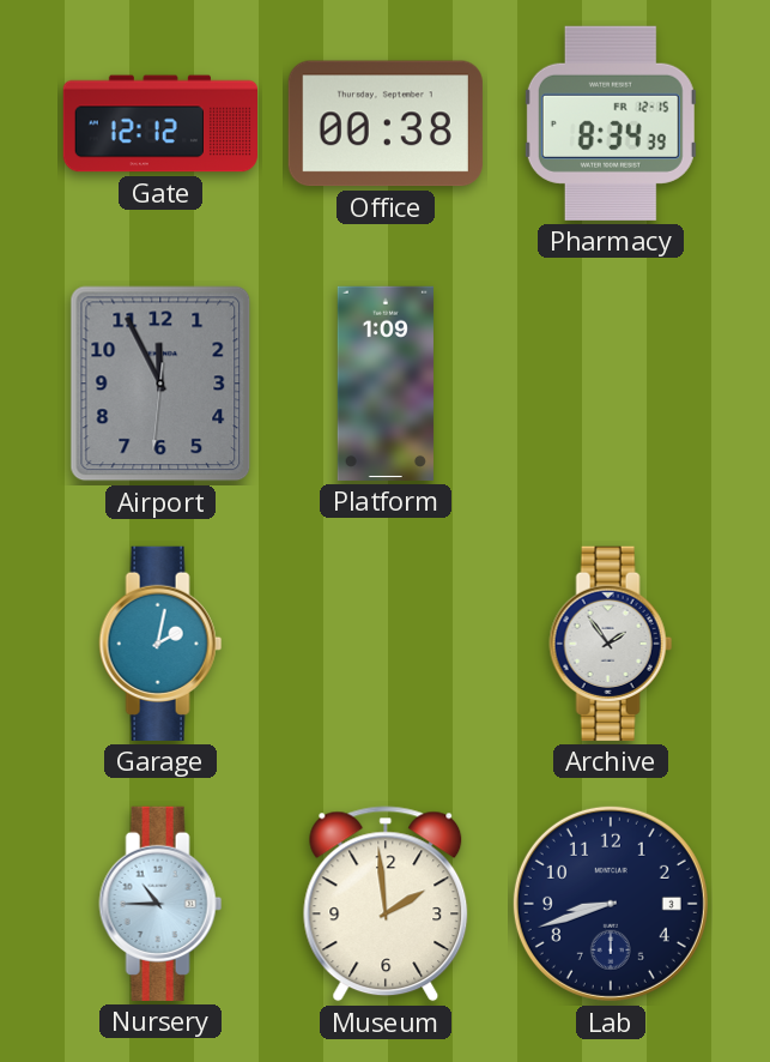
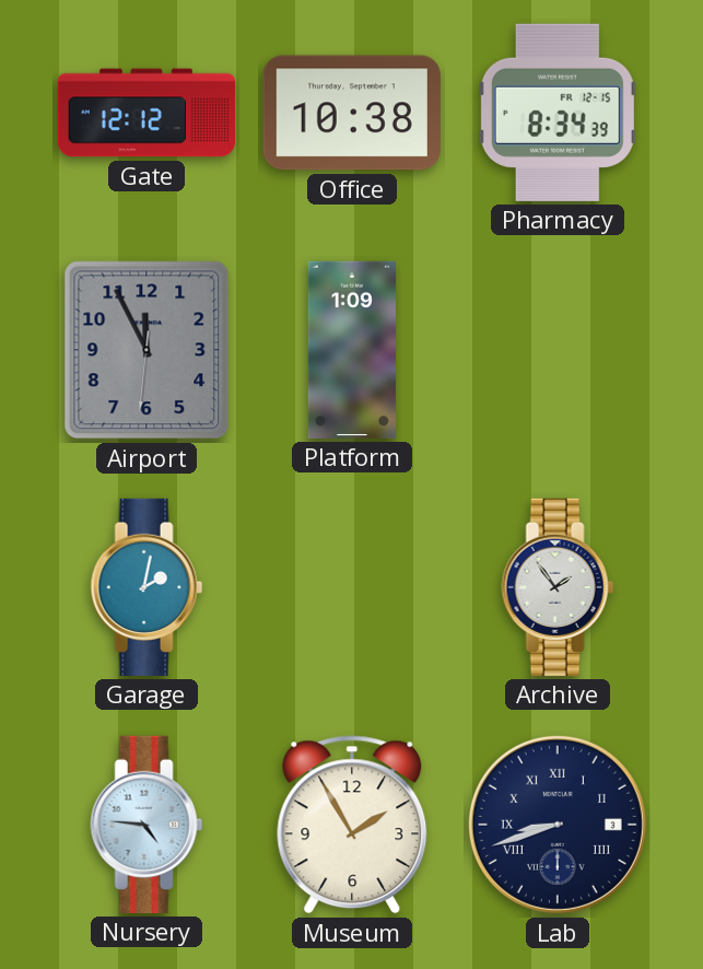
Office: 00:38 -> 10:38
Nursery: 10:45 -> 4:46
Museum: 1:59 -> 1:55
Lab numerals: Arabic -> Roman
